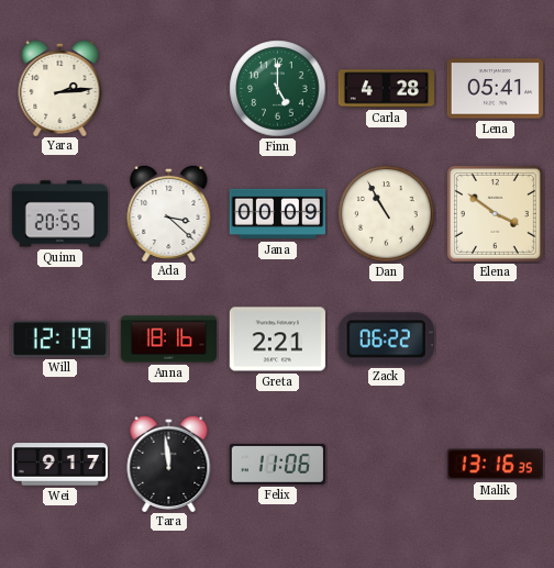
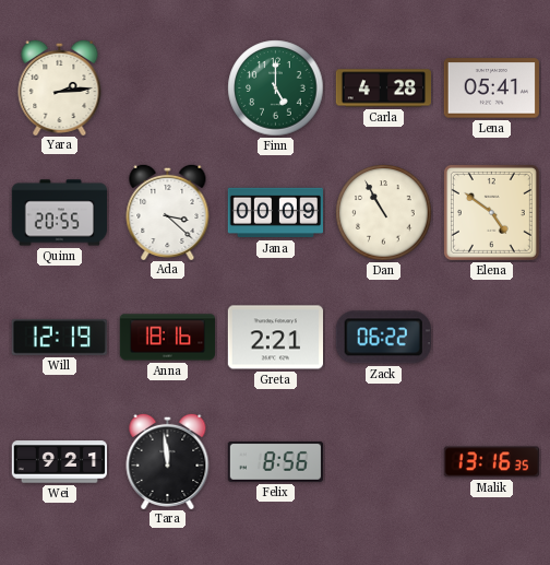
Elena: 3:51 -> 4:51
Wei: 9:17 -> 9:21
Felix: 11:06 -> 8:56
